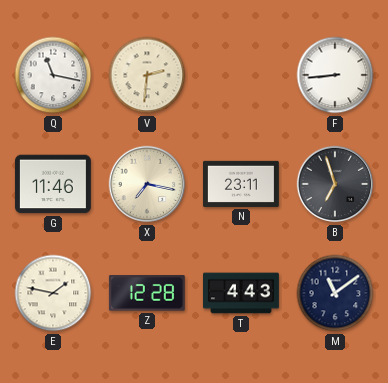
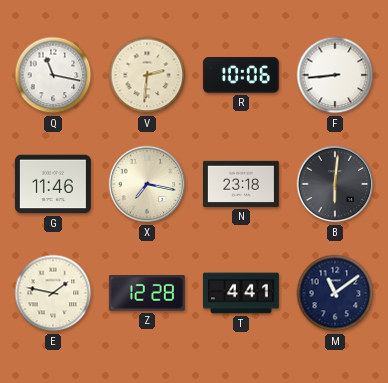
R: none -> 10:06
N: 23:11 -> 23:18
B: 6:57 -> 6:01
T: 4:43 -> 4:41
